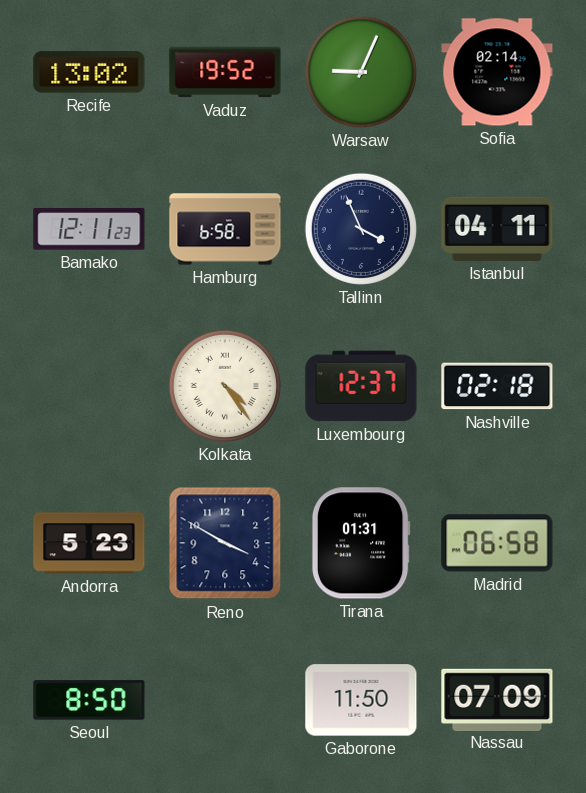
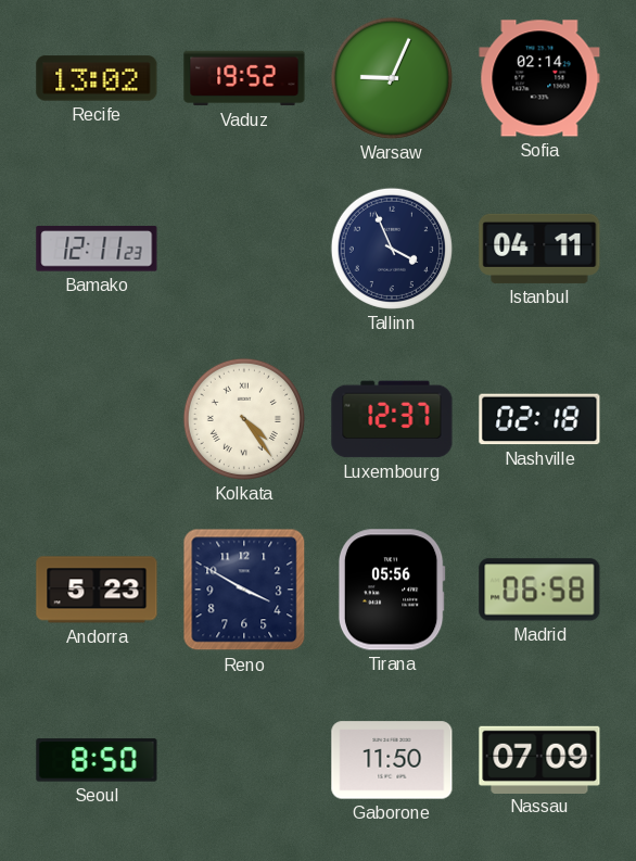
Hamburg: 6:58 -> none
Tirana: 01:31 -> 05:56
